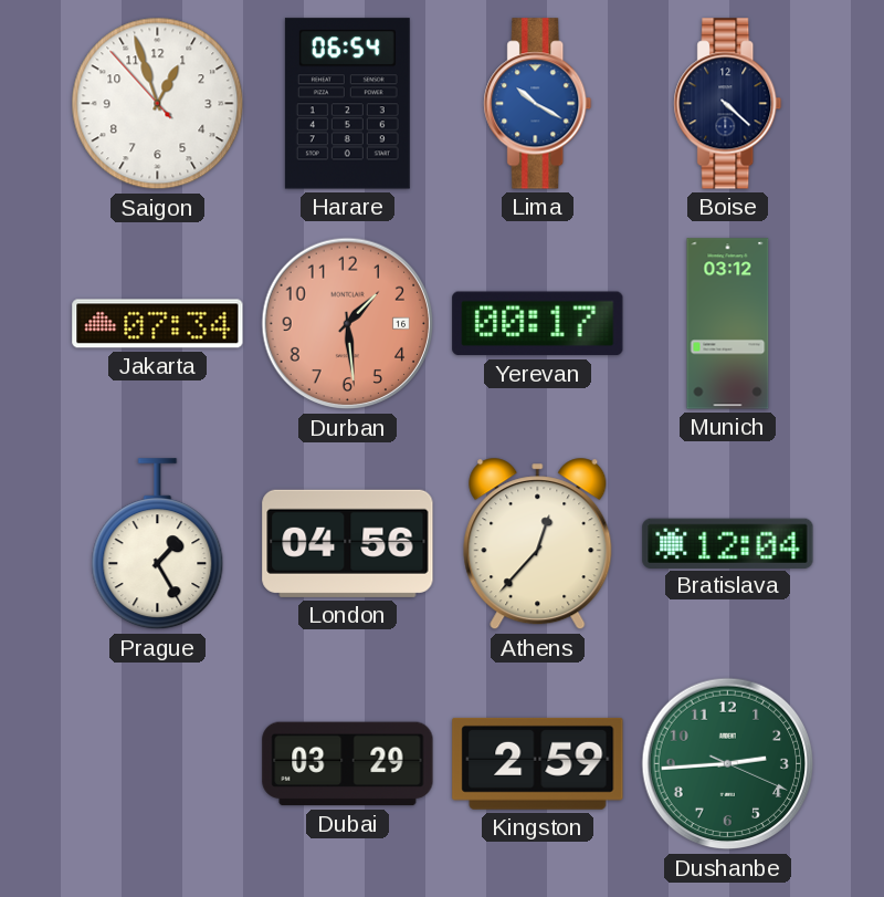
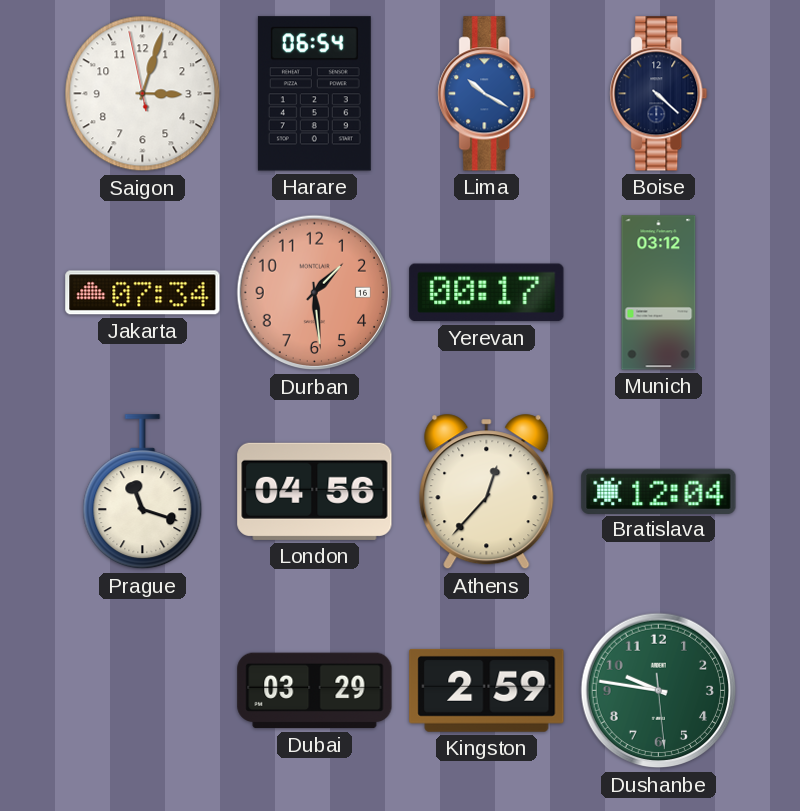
Saigon: 12:56 -> 3:02
Prague: 1:25 -> 11:18
Dushanbe: 2:44 -> 9:46
